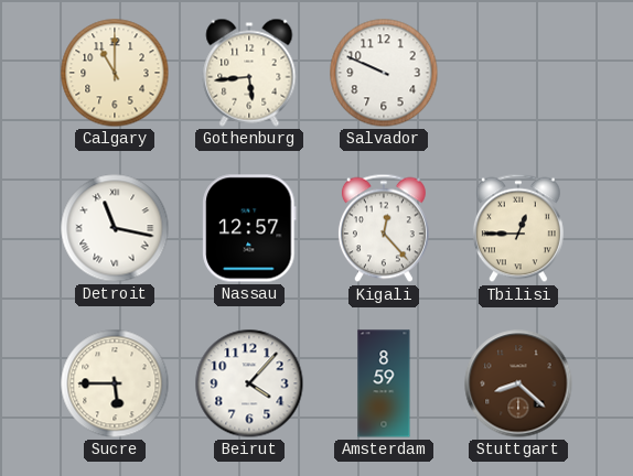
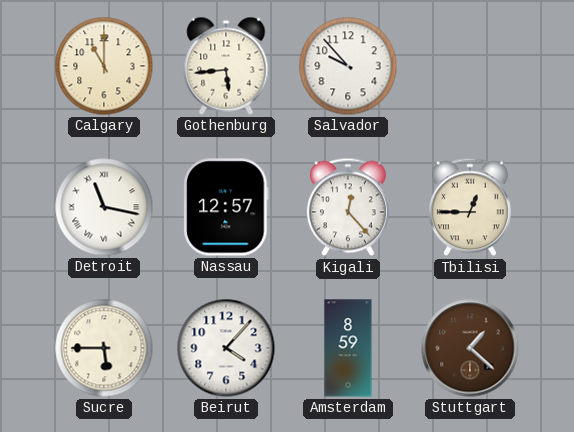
Salvador: 9:49 -> 9:53
Stuttgart: 8:22 -> 1:22
